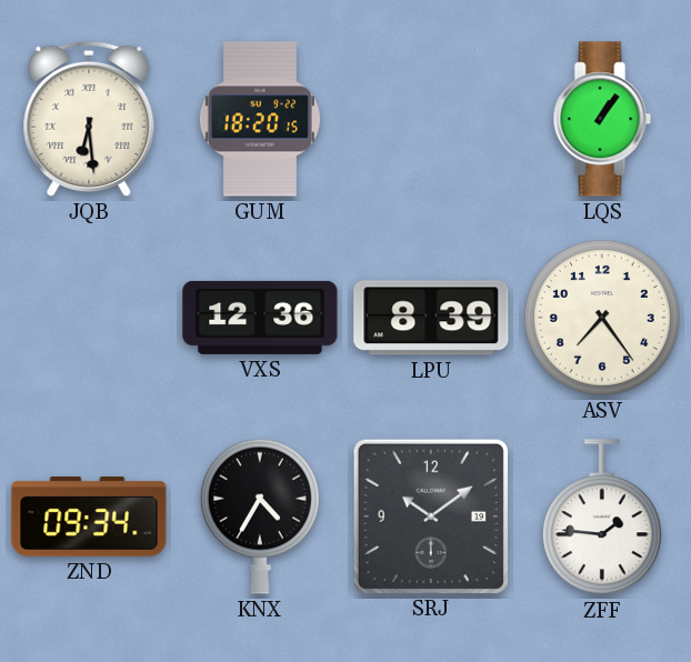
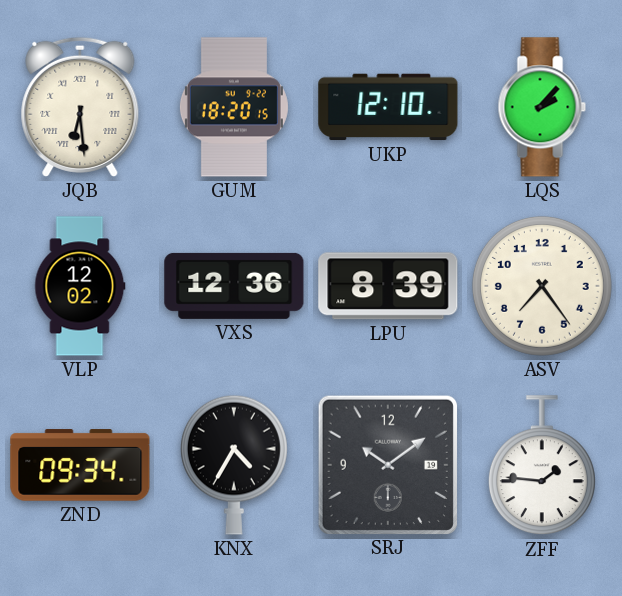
UKP: none -> 12:10
LQS: 1:06 -> 2:07
VLP: none -> 12:02
